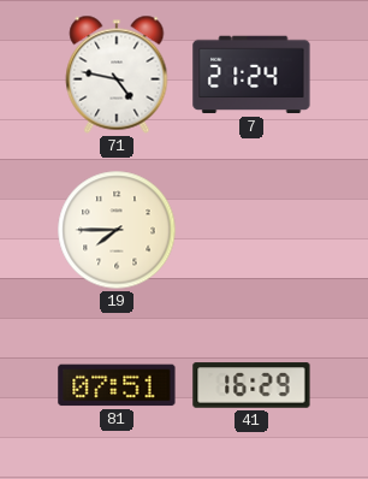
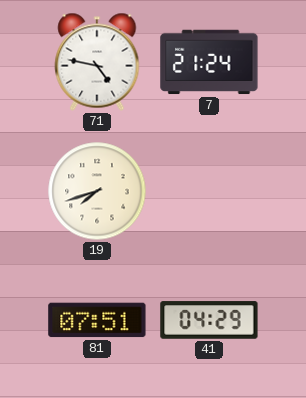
19: 7:45 -> 7:42
41: 16:29 -> 04:29
